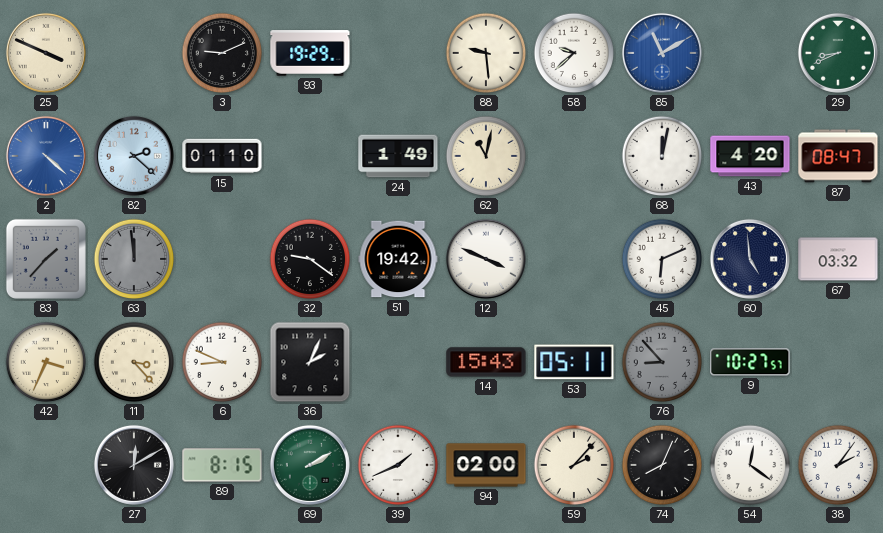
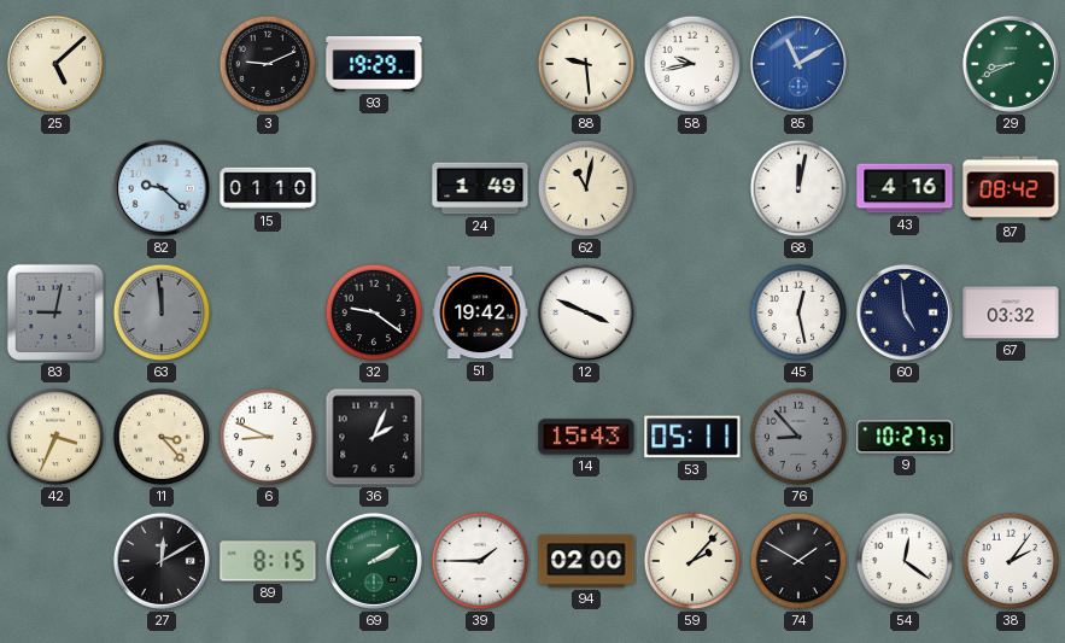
25: 3:49 -> 5:08
58: 9:38 -> 9:43
2: 4:22 -> none
82: 2:22 -> 9:22
43: 4:20 -> 4:16
87: 08:47 -> 08:42
83: 1:37 -> 9:02
45: 6:11 -> 12:28
39: 1:41 -> 1:45
74: 8:04 -> 1:50
